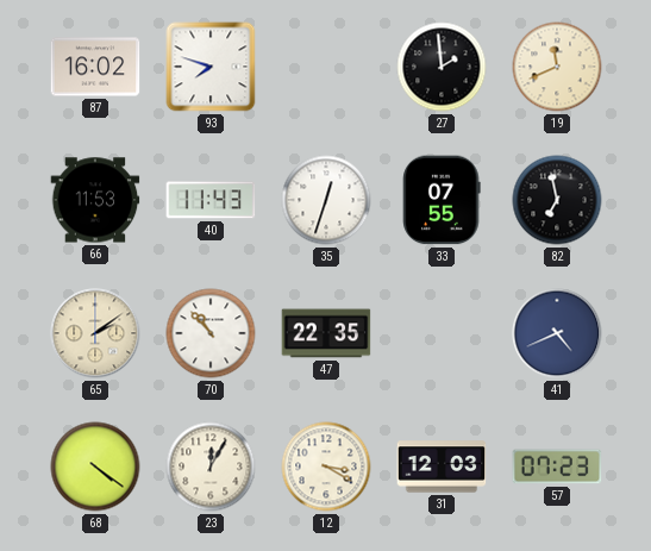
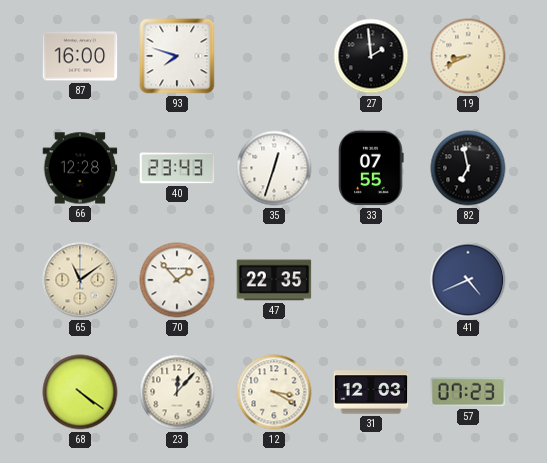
87: 16:02 -> 16:00
19: 11:41 -> 8:41
66: 11:53 -> 12:28
40: 11:43 -> 23:43
65: 2:09 -> 11:09
70: 10:53 -> 1:53
23: 12:05 -> 12:07
